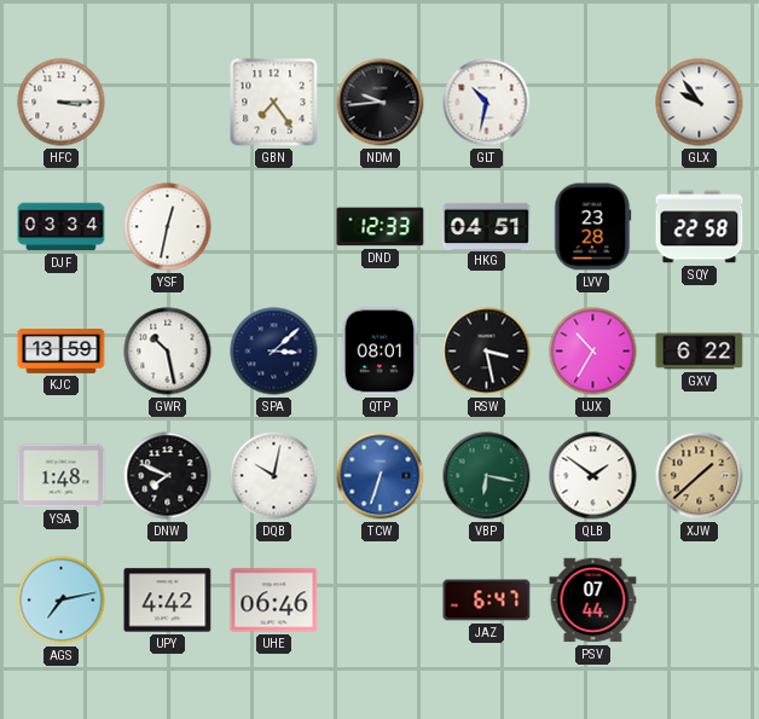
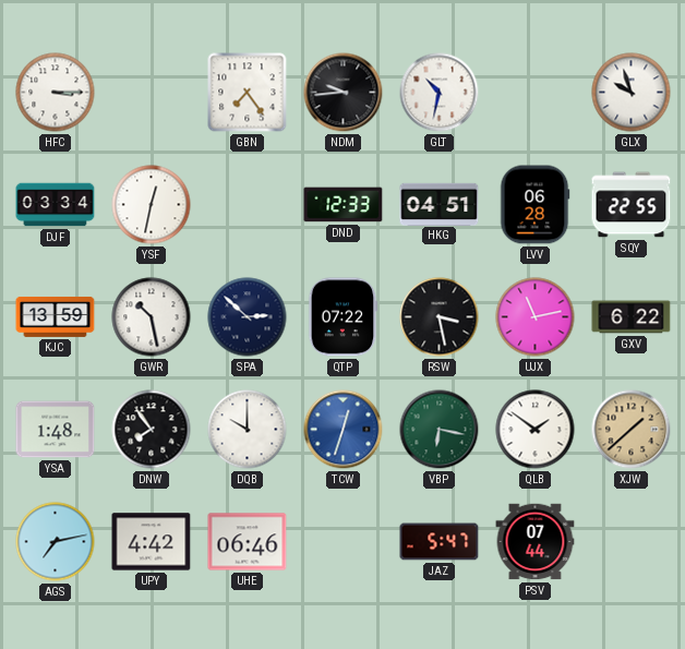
GLX: 9:54 -> 9:57
LVV: 23:28 -> 06:28
SQY: 22:58 -> 22:55
SPA: 3:08 -> 2:52
QTP: 08:01 -> 07:22
UJX: 10:35 -> 11:13
DNW: 7:49 -> 7:54
DQB: 10:02 -> 10:00
TCW: 6:33 -> 12:33
JAZ: 6:47 -> 5:47
